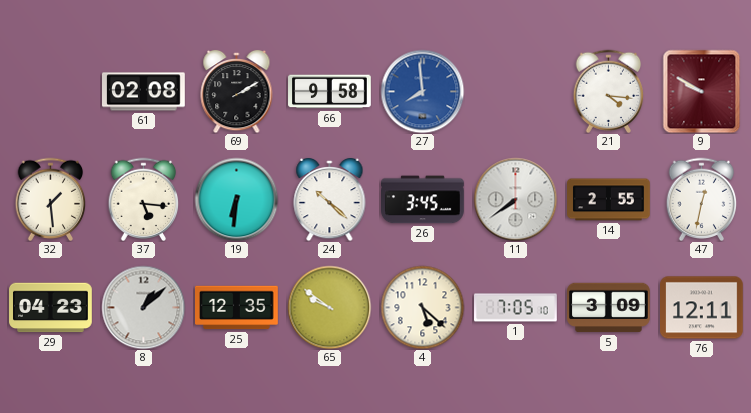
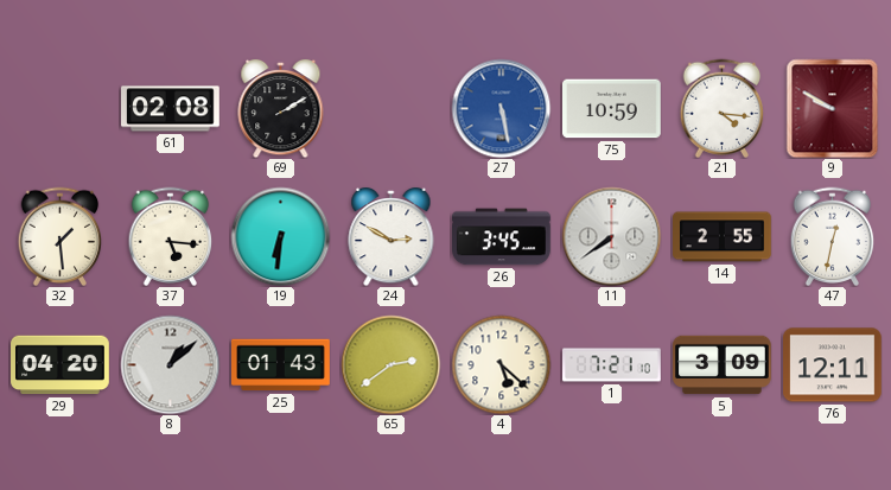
66: 9:58 -> none
27: 7:59 -> 5:28
75: none -> 10:59
24: 10:22 -> 2:50
29: 04:23 -> 04:20
25: 12:35 -> 01:43
65: 9:51 -> 2:39
1: 7:05 -> 7:21
